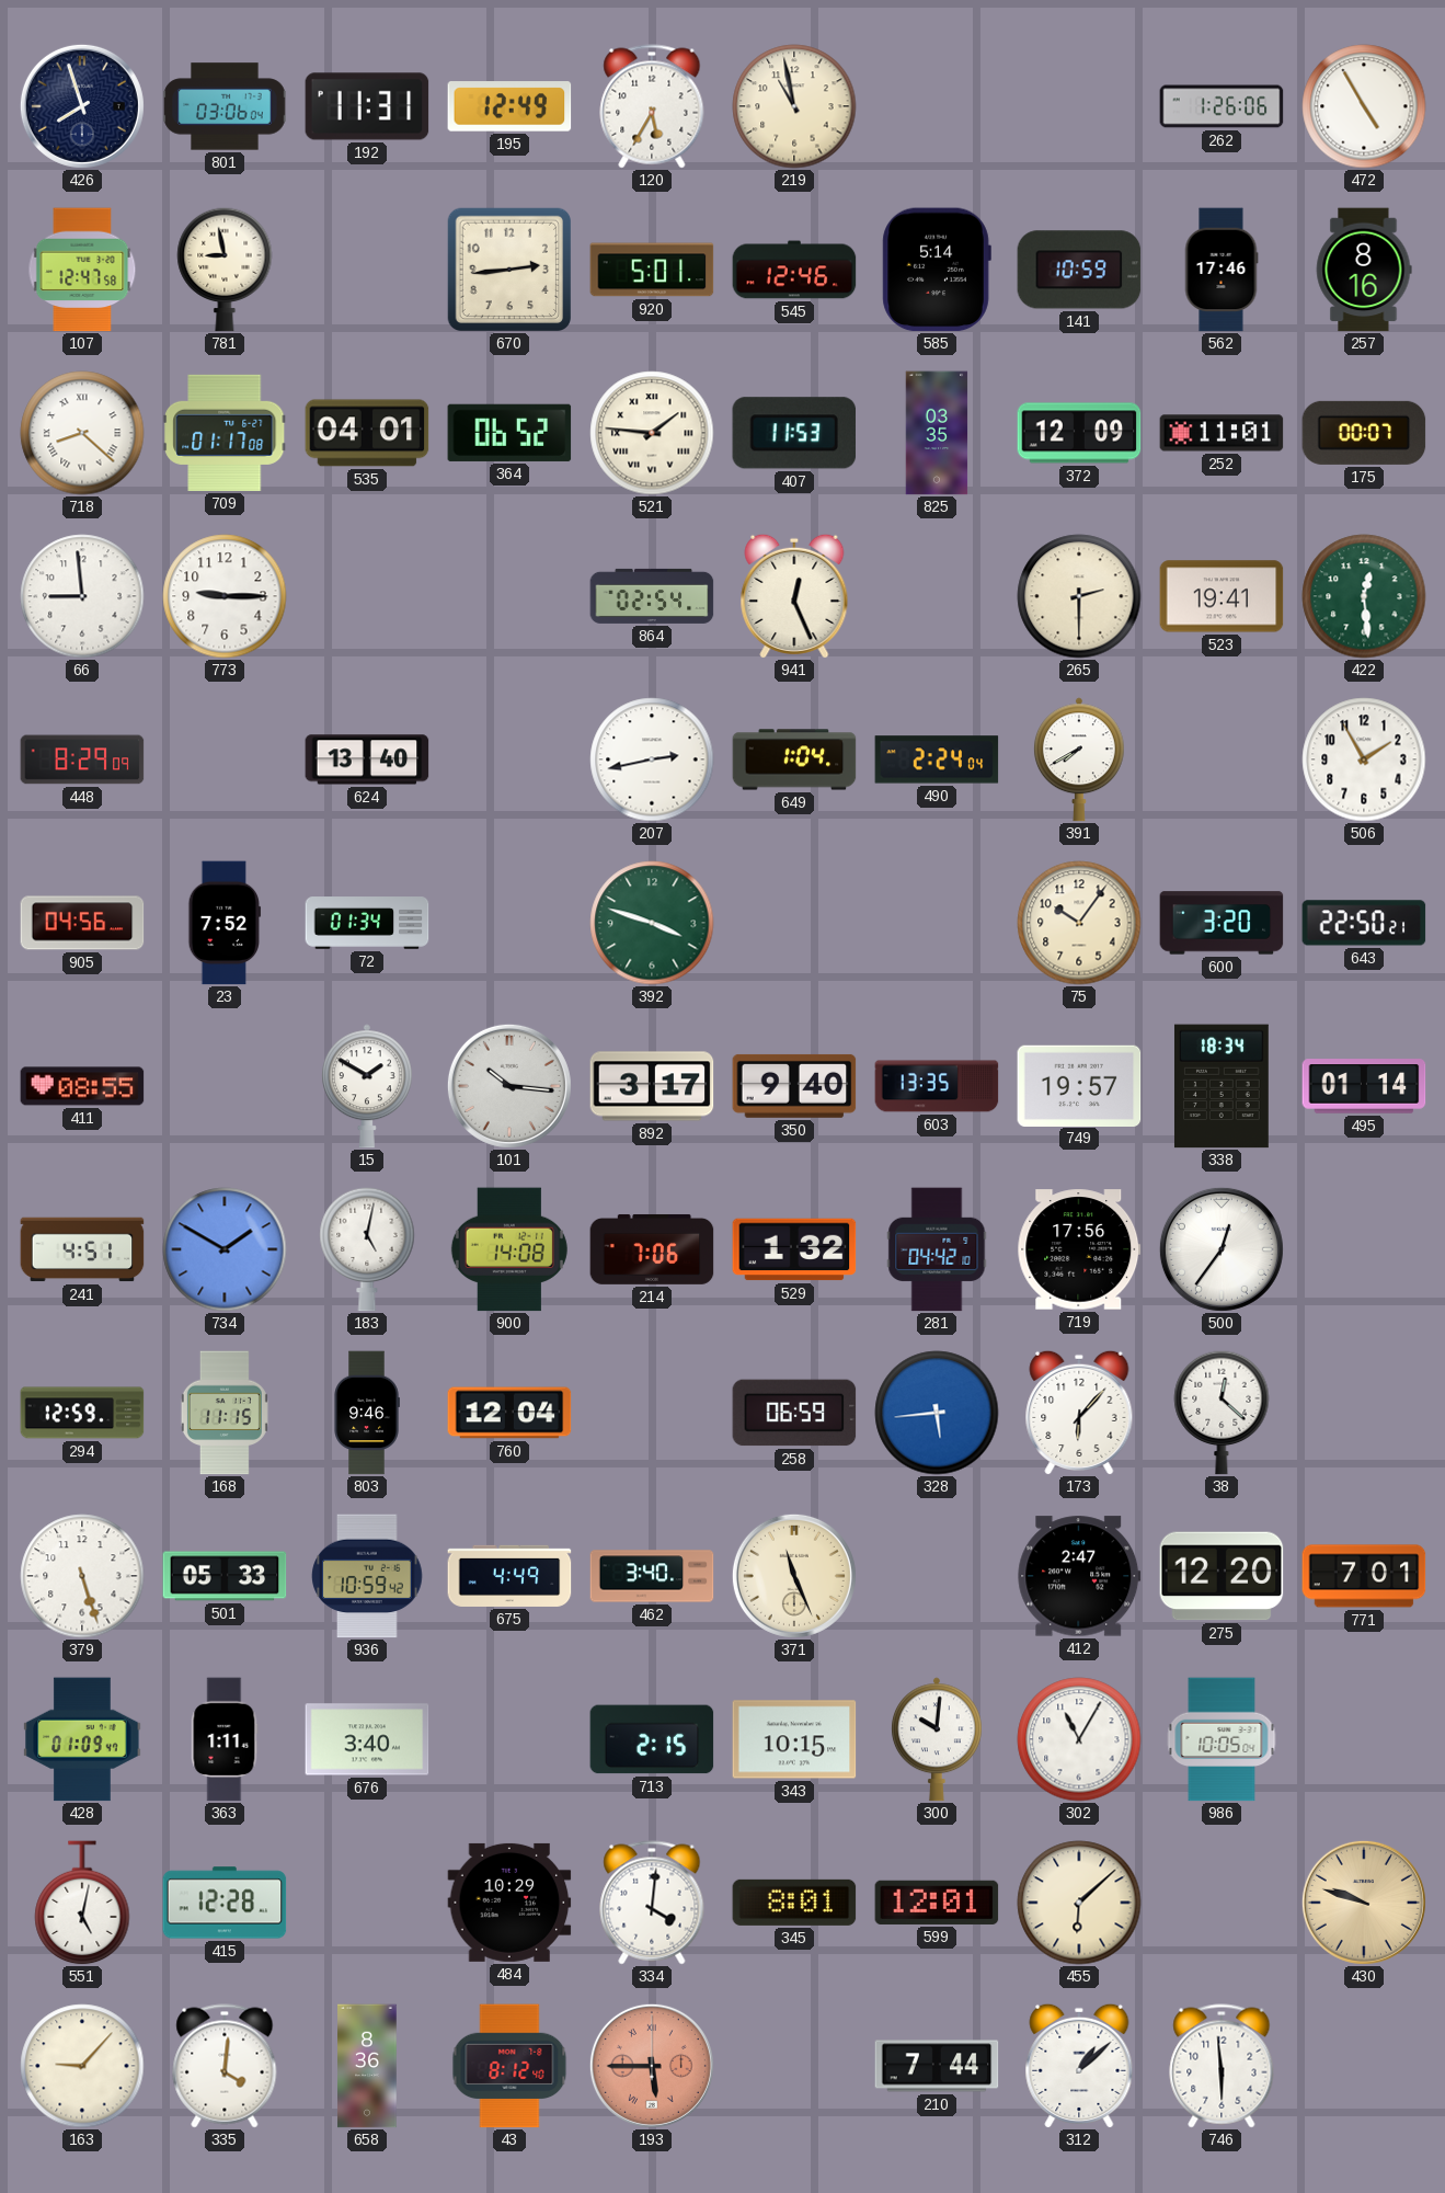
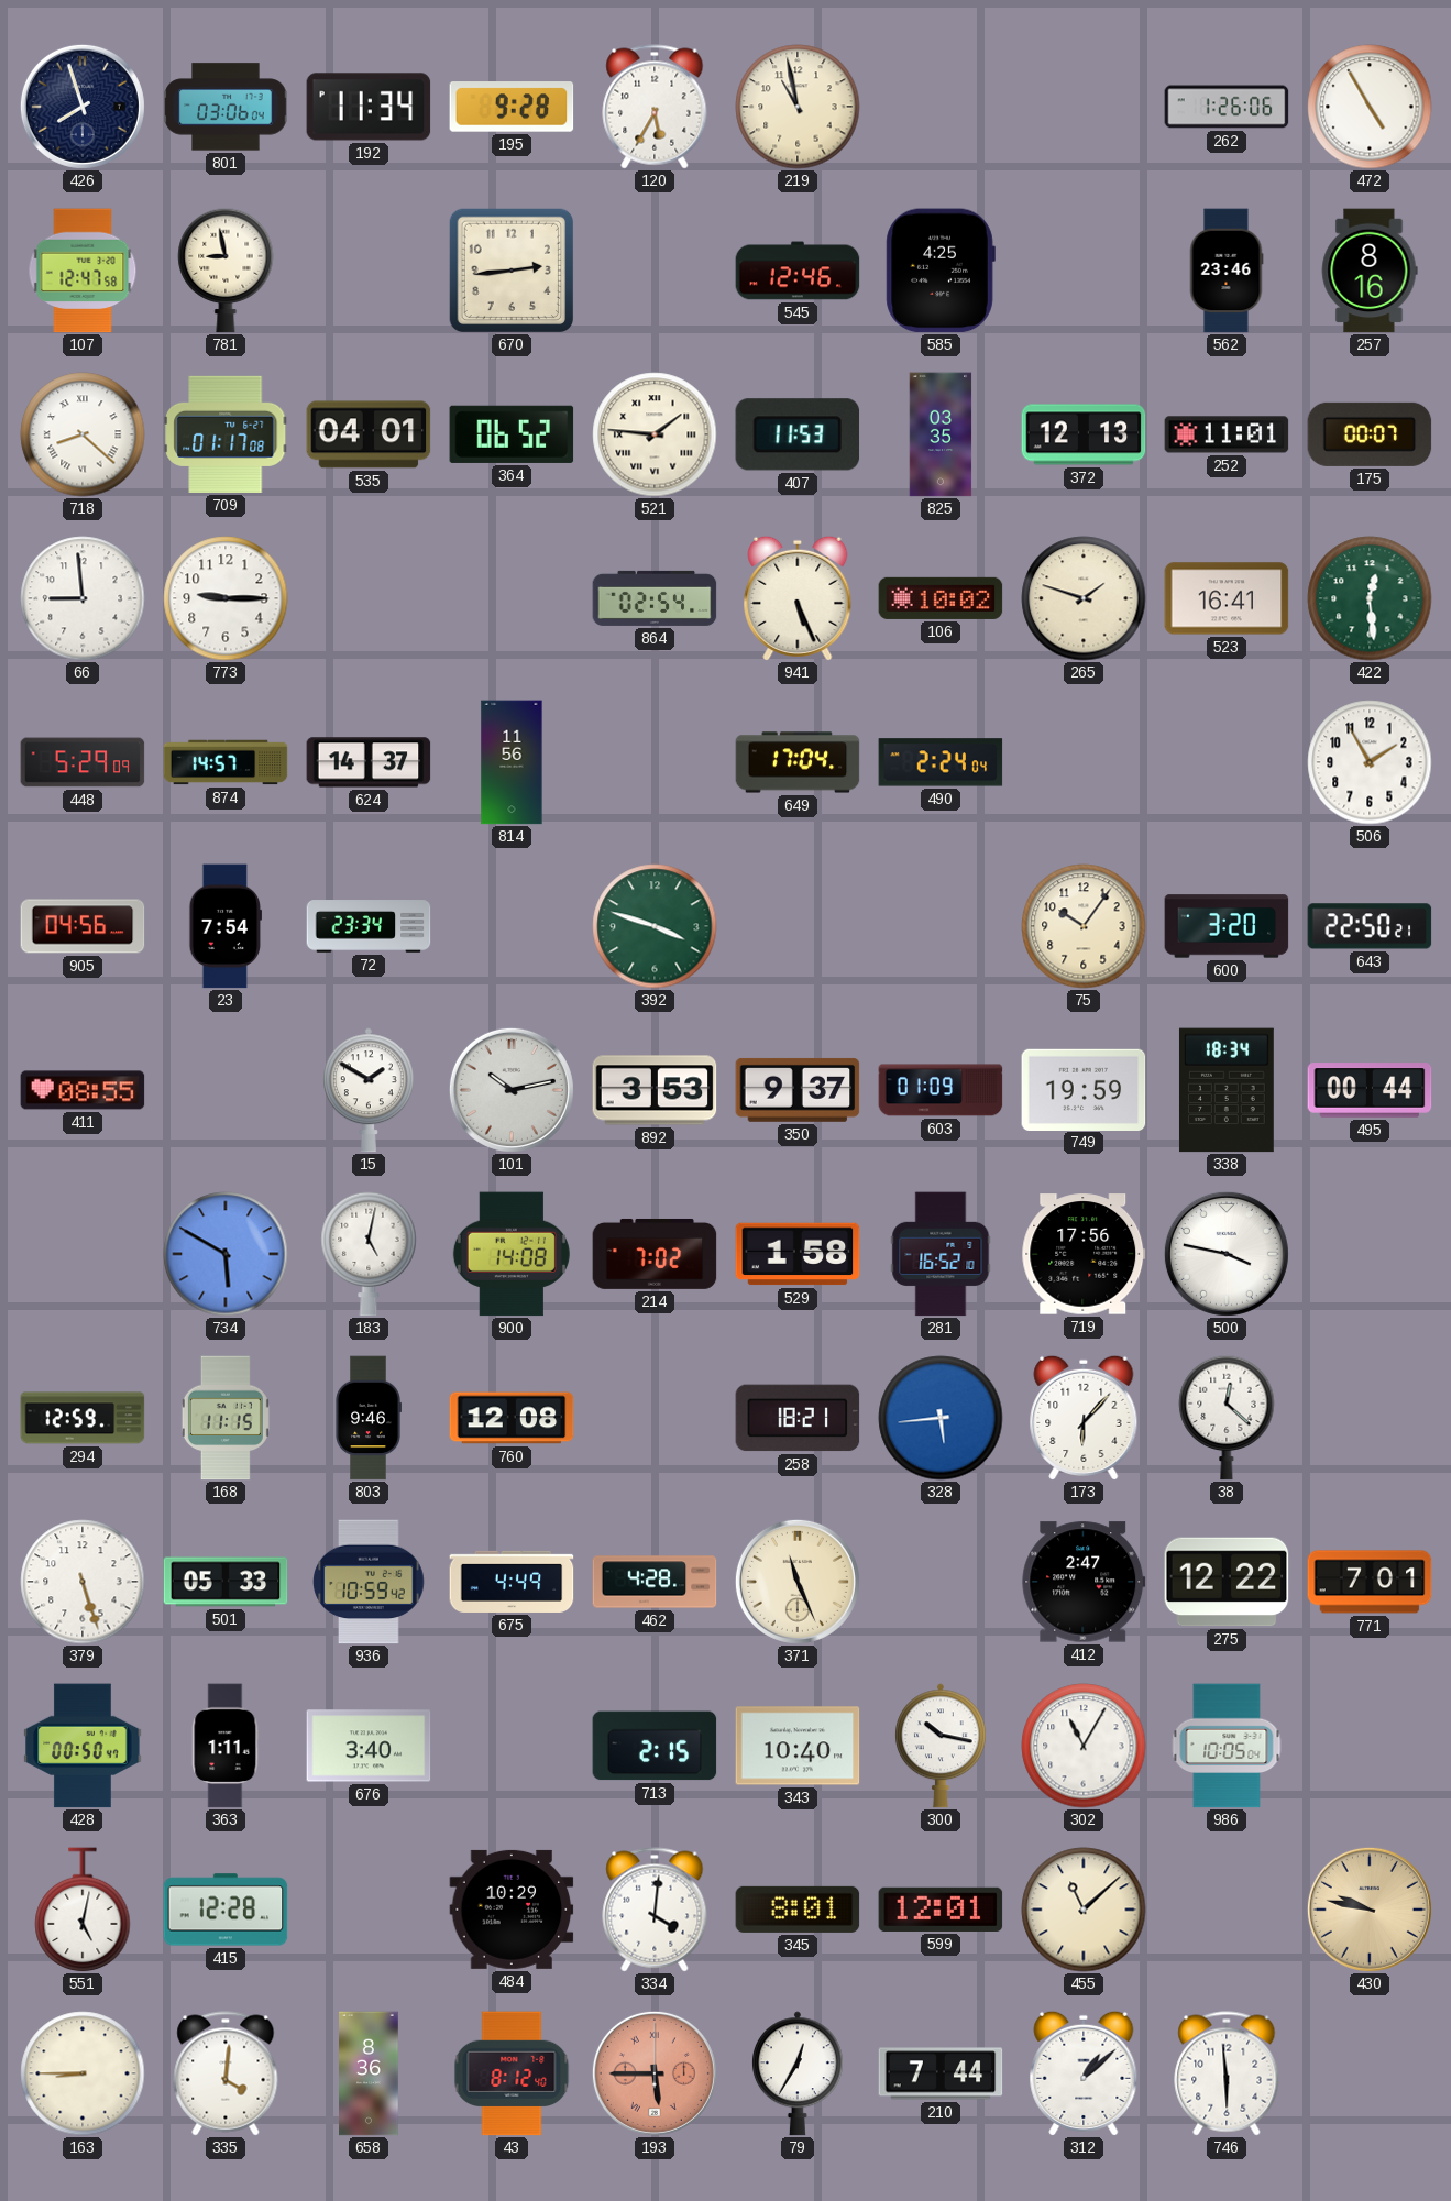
192: 11:31 -> 11:34
195: 12:49 -> 9:28
920: 5:01 -> none
585: 5:14 -> 4:25
141: 10:59 -> none
562: 17:46 -> 23:46
372: 12:09 -> 12:13
941: 12:26 -> 5:26
106: none -> 10:02
265: 2:30 -> 1:48
523: 19:41 -> 16:41
448: 8:29 -> 5:29
874: none -> 14:57
624: 13:40 -> 14:37
814: none -> 11:56
207: 2:43 -> none
649: 1:04 -> 17:04
391: 7:40 -> none
23: 7:52 -> 7:54
72: 01:34 -> 23:34
101: 10:16 -> 10:13
892: 3:17 -> 3:53
350: 9:40 -> 9:37
603: 13:35 -> 01:09
749: 19:57 -> 19:59
495: 01:14 -> 00:44
241: 4:51 -> none
734: 1:50 -> 5:50
214: 7:06 -> 7:02
529: 1:32 -> 1:58
281: 04:42 -> 16:52
500: 12:36 -> 3:47
760: 12:04 -> 12:08
258: 06:59 -> 18:21
462: 3:40 -> 4:28
275: 12:20 -> 12:22
428: 01:09 -> 00:50
343: 10:15 -> 10:40
300: 10:01 -> 10:17
455: 6:08 -> 11:08
430: 9:48 -> 9:47
163: 9:07 -> 8:45
79: none -> 12:35
